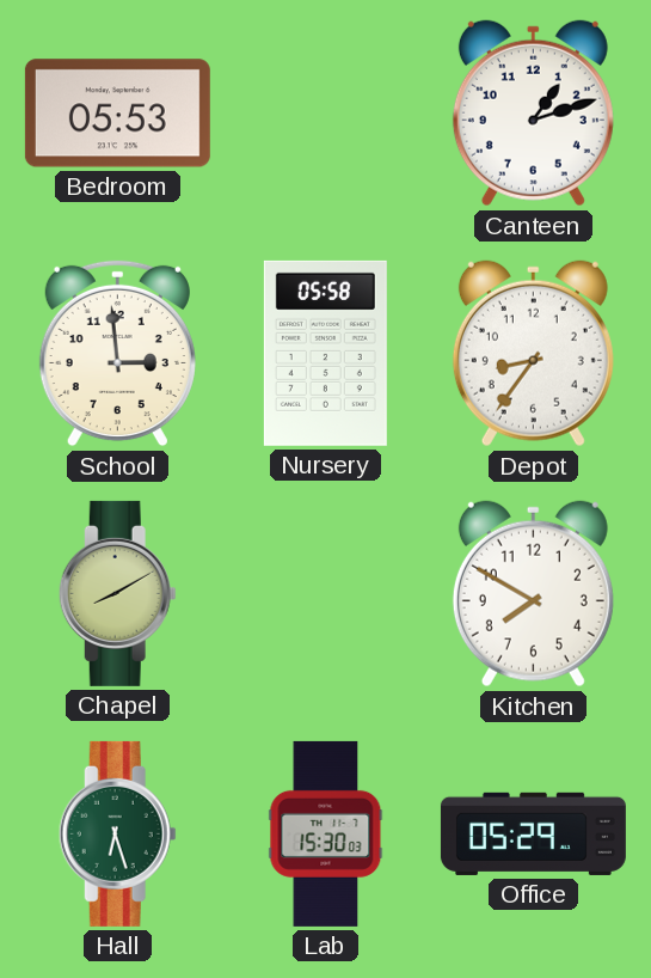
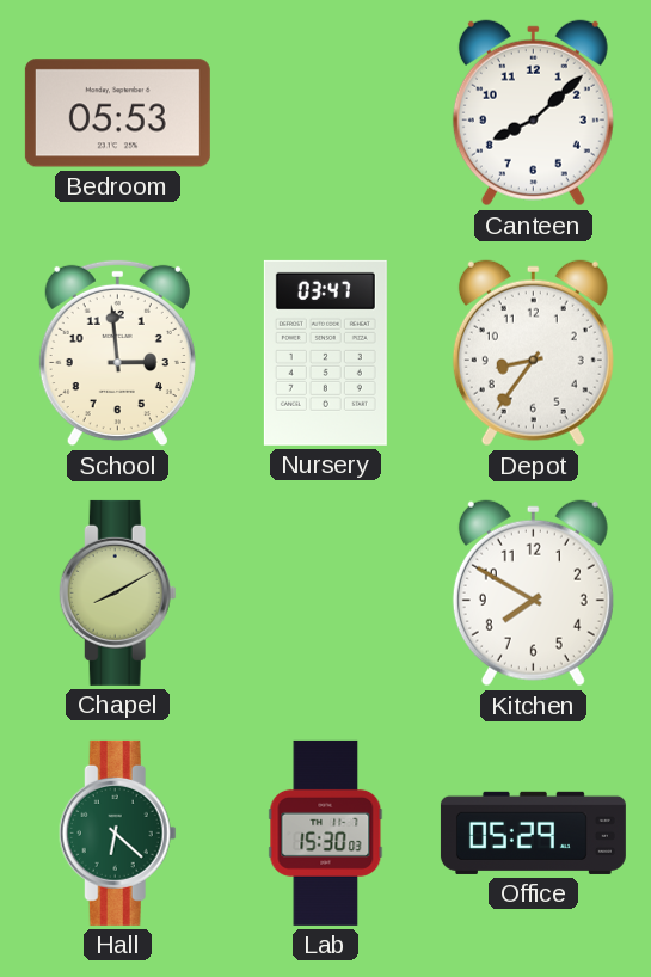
Canteen: 1:12 -> 8:08
Nursery: 05:58 -> 03:47
Hall: 6:27 -> 6:22
